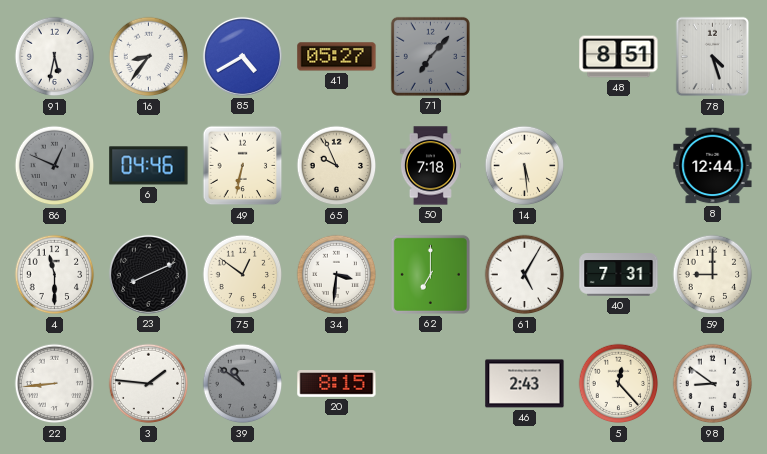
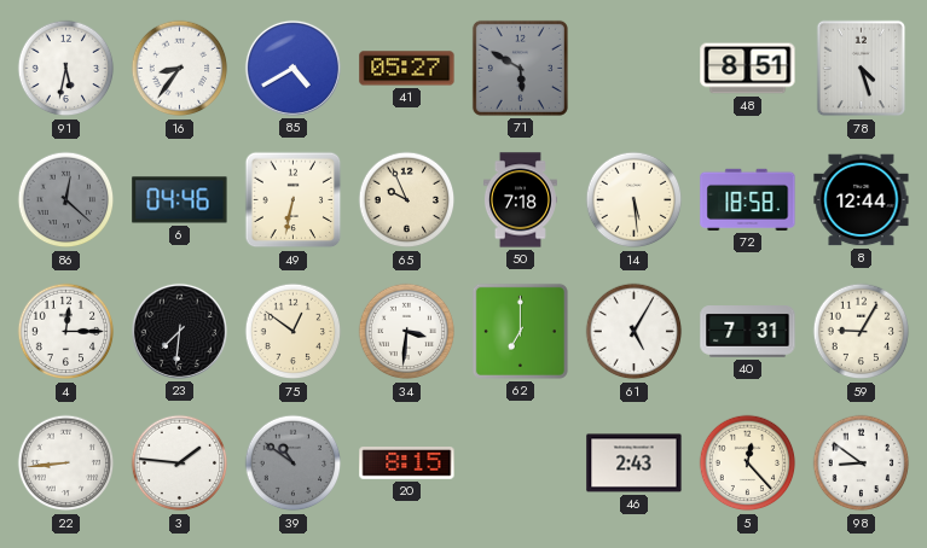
71: 7:07 -> 5:50
86: 12:49 -> 12:22
72: none -> 18:58
4: 11:30 -> 12:15
23: 8:11 -> 7:31
59: 9:00 -> 9:05
